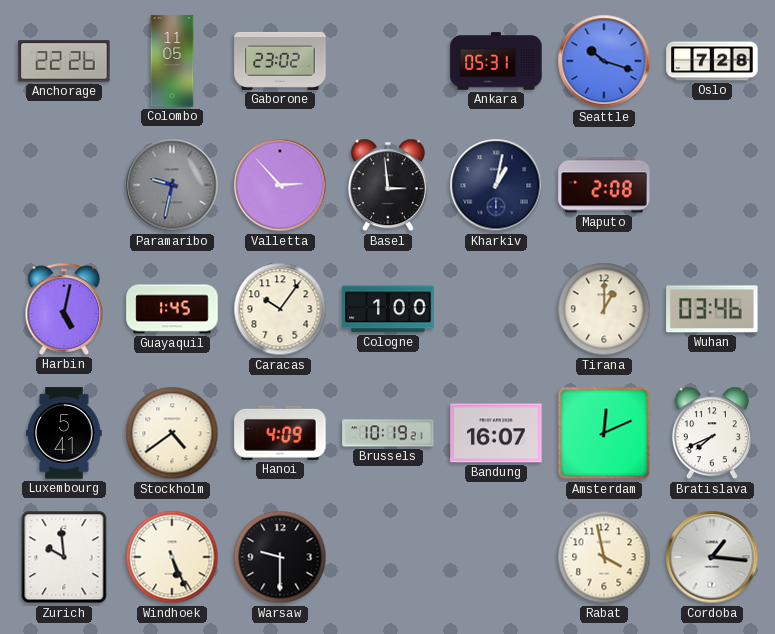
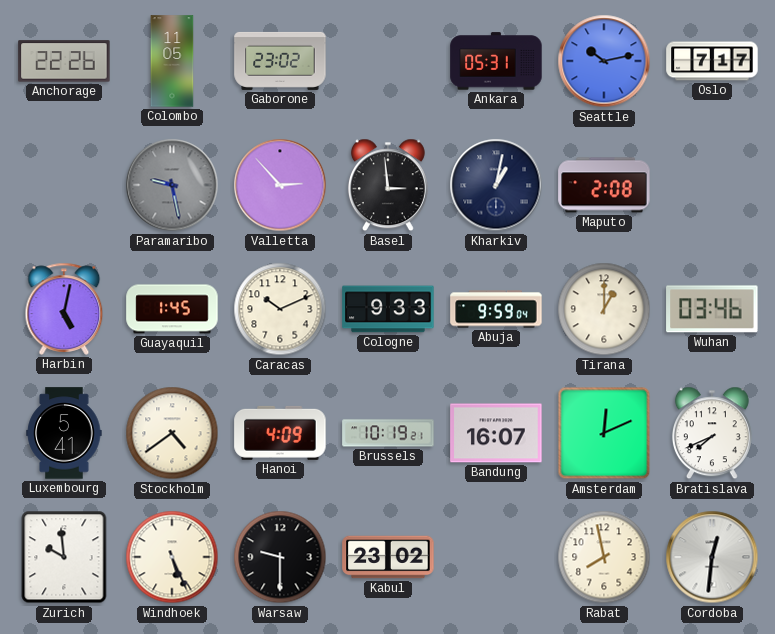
Seattle: 10:18 -> 10:13
Oslo: 7:28 -> 7:17
Paramaribo: 9:32 -> 9:28
Caracas: 10:06 -> 10:11
Cologne: 1:00 -> 9:33
Abuja: none -> 9:59
Kabul: none -> 23:02
Rabat: 3:58 -> 7:58
Cordoba: 1:16 -> 12:31
